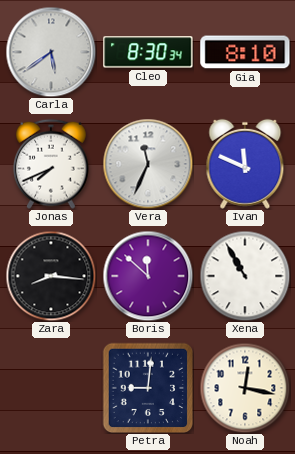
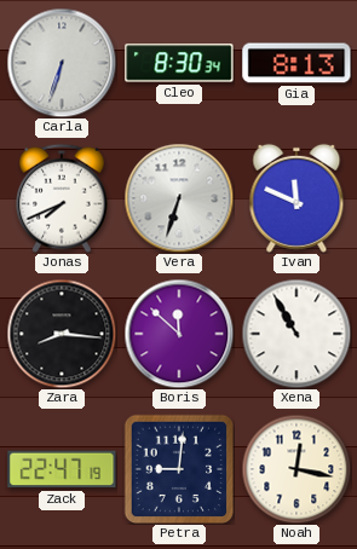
Carla: 5:39 -> 6:33
Gia: 8:10 -> 8:13
Vera: 11:34 -> 6:33
Zack: none -> 22:47
